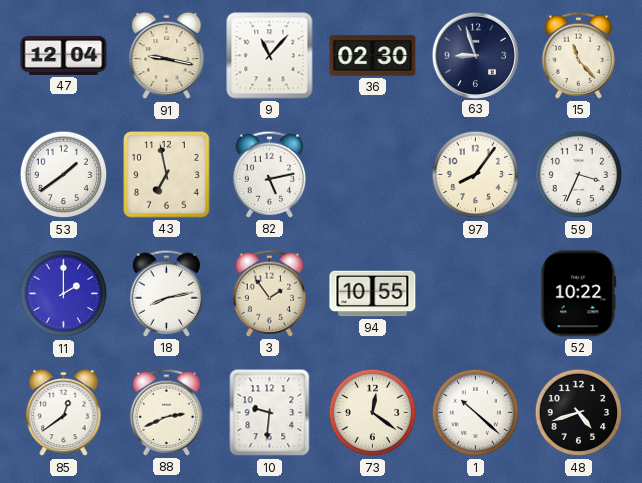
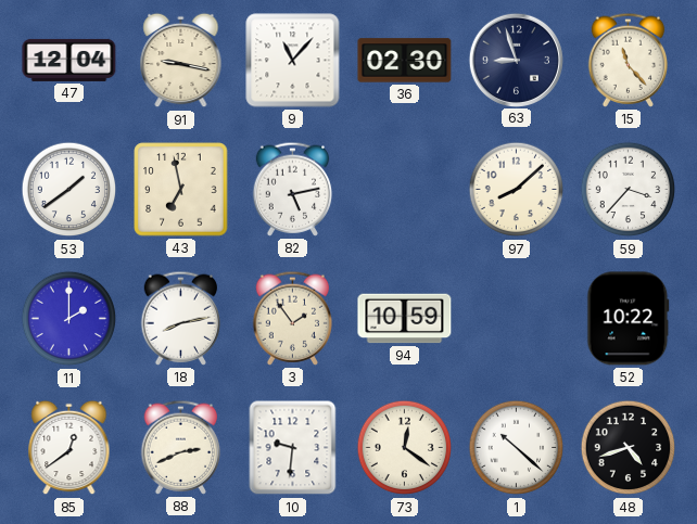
97: 8:06 -> 8:08
59: 3:34 -> 3:37
94: 10:55 -> 10:59
